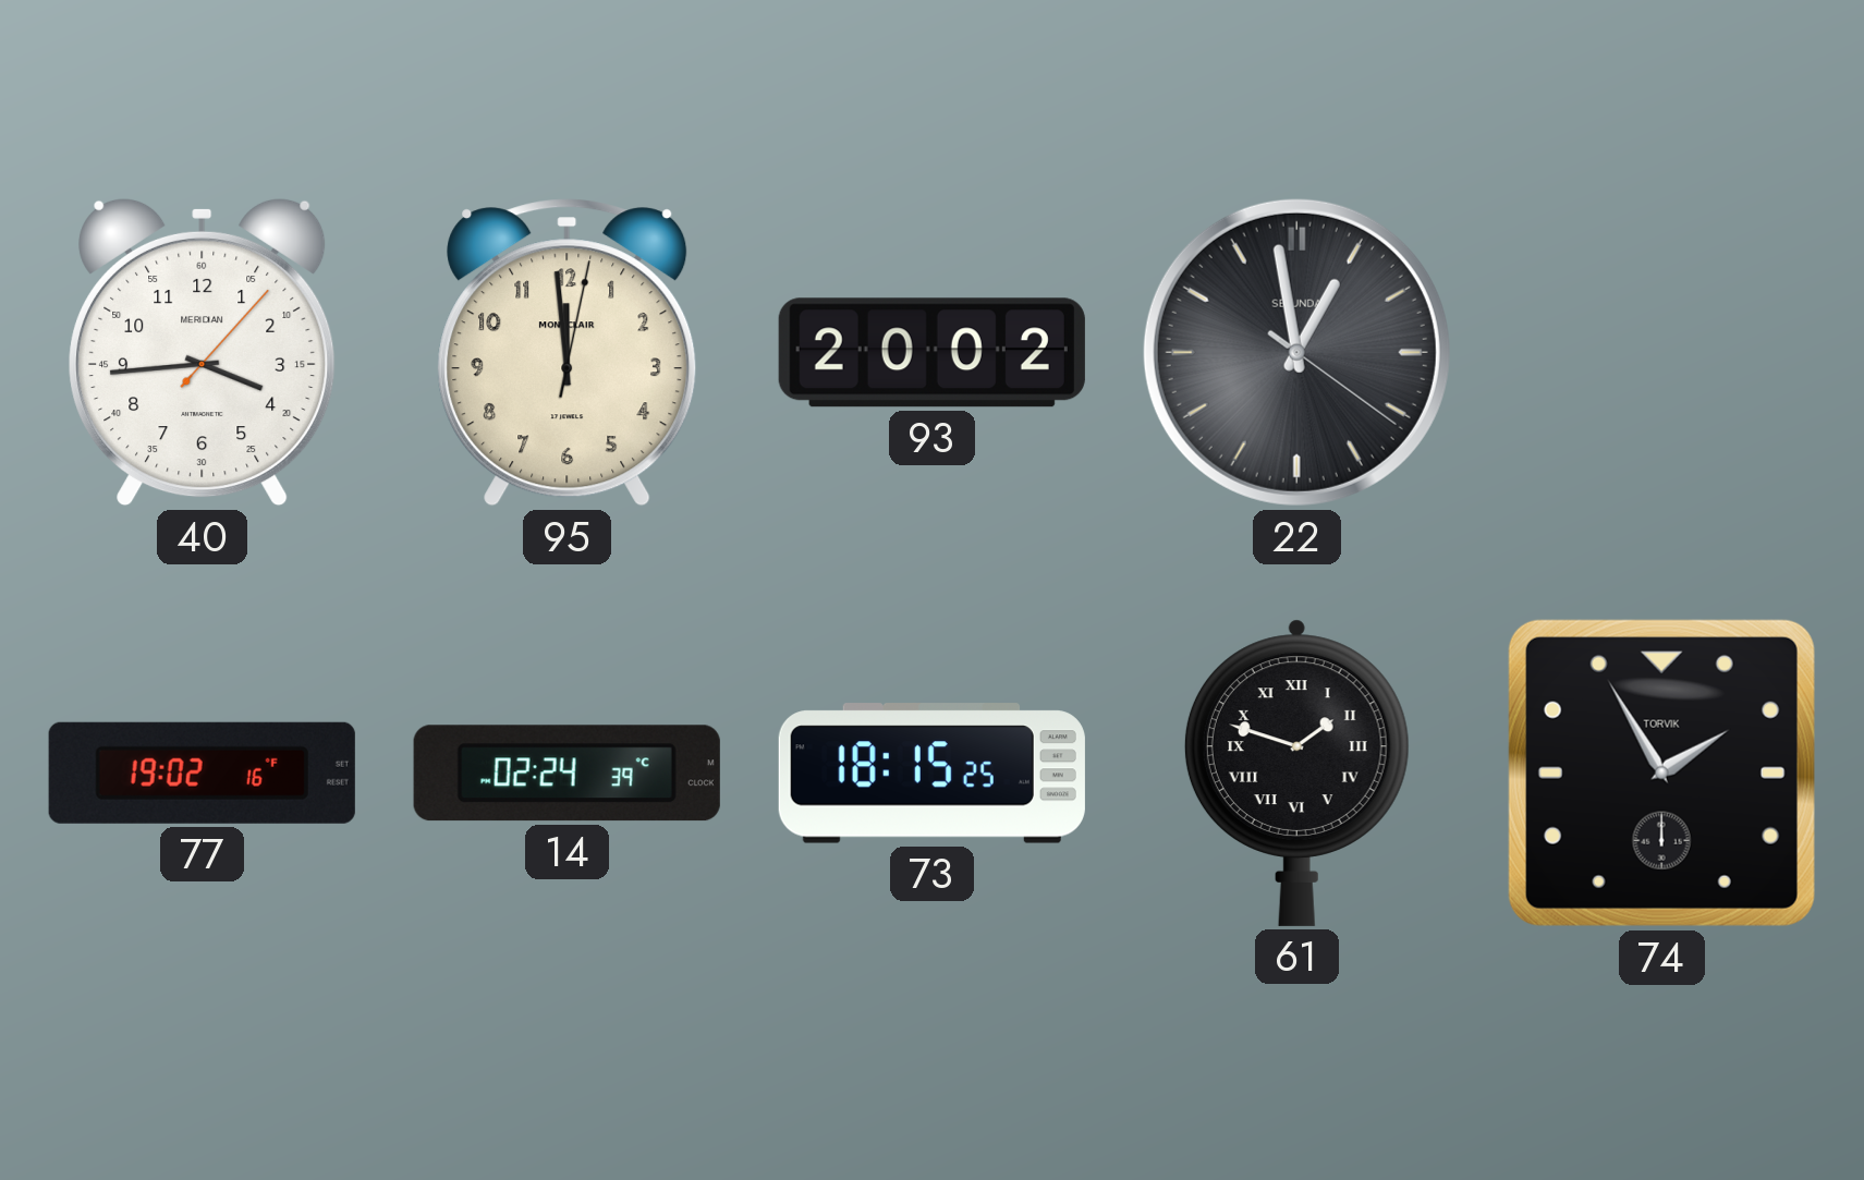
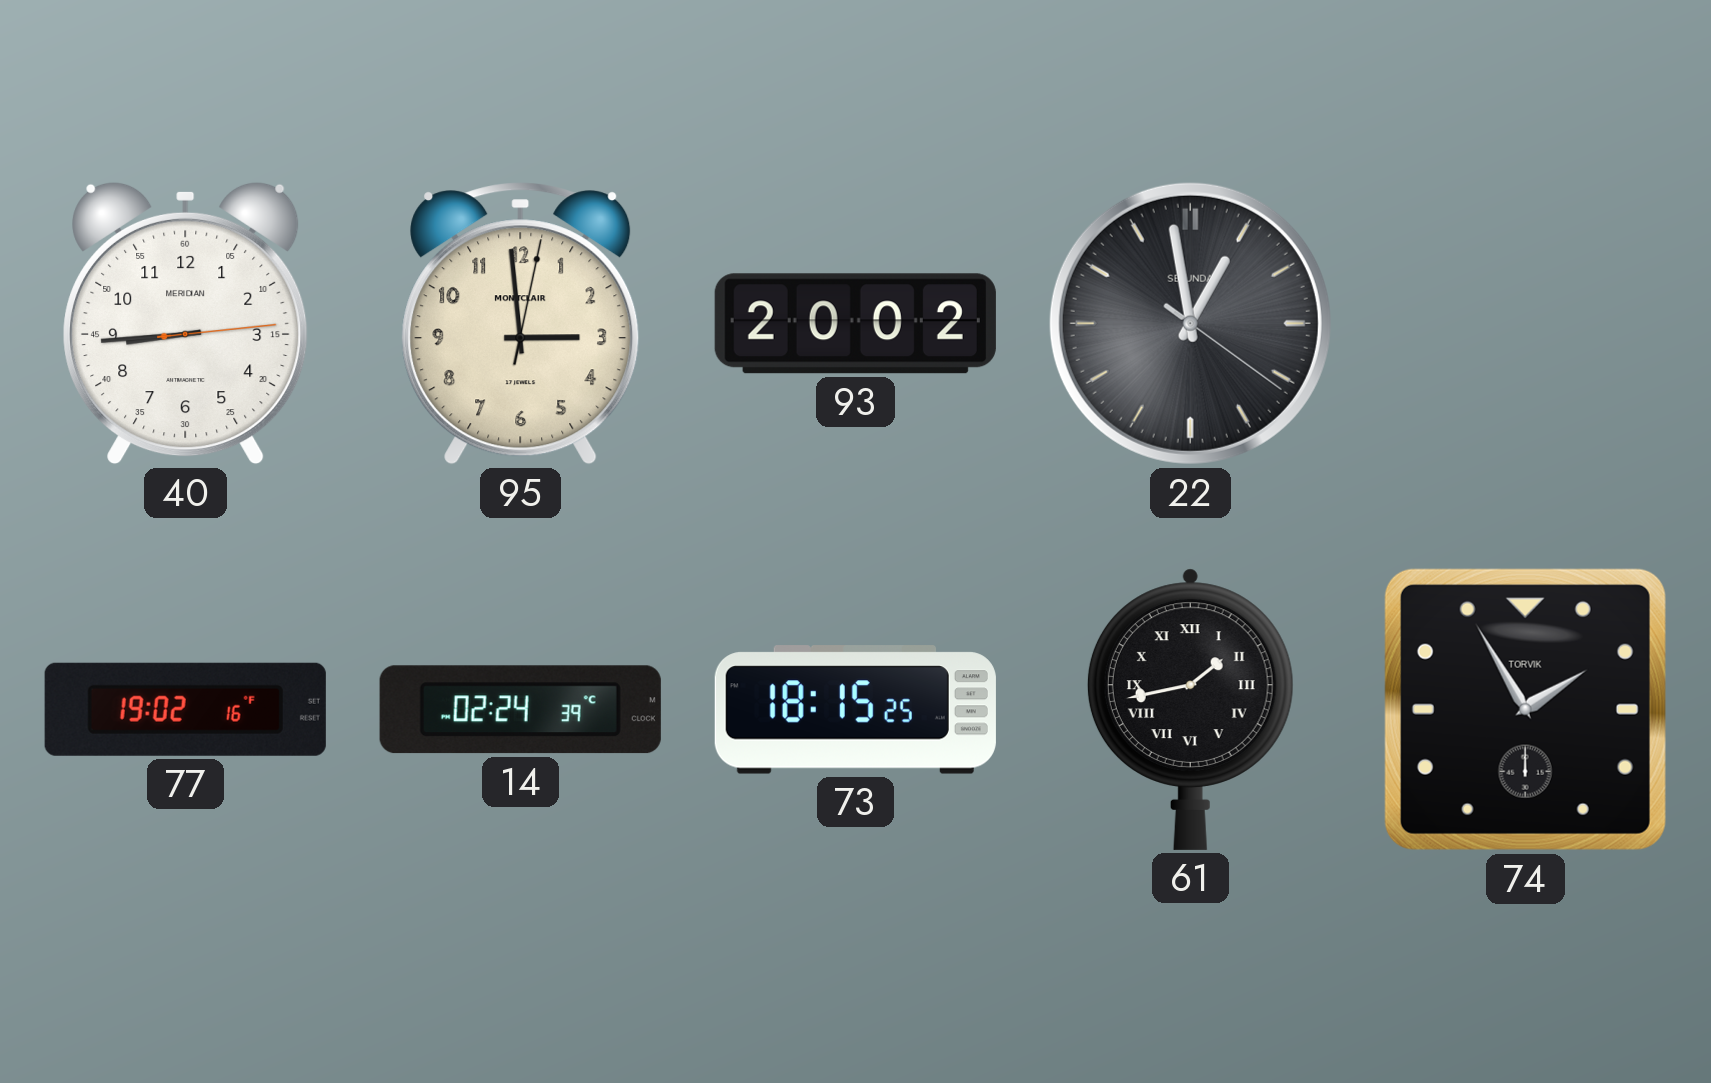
40: 3:44 -> 8:44
95: 11:59 -> 2:59
61: 1:48 -> 1:43
